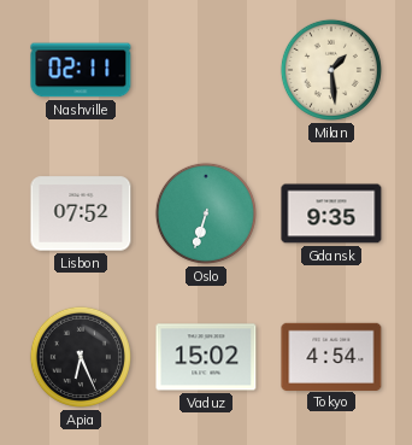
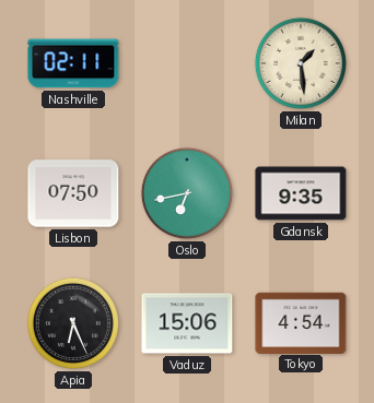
Lisbon: 07:52 -> 07:50
Oslo: 6:33 -> 6:43
Vaduz: 15:02 -> 15:06
